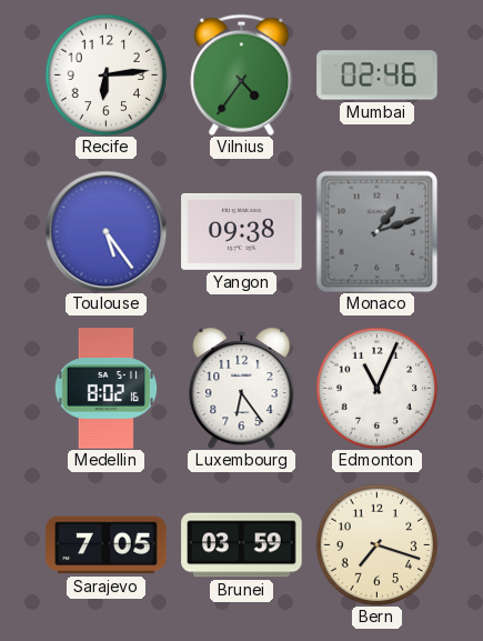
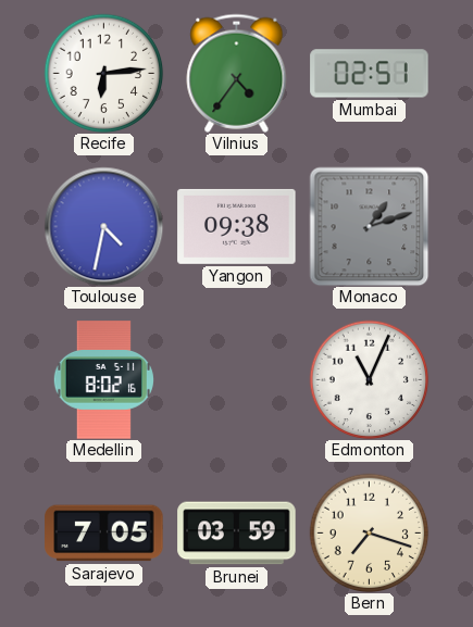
Mumbai: 02:46 -> 02:51
Toulouse: 5:24 -> 4:32
Luxembourg: 6:24 -> none
